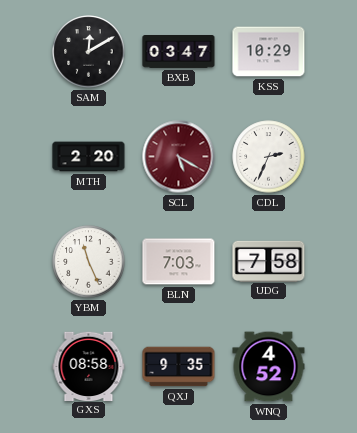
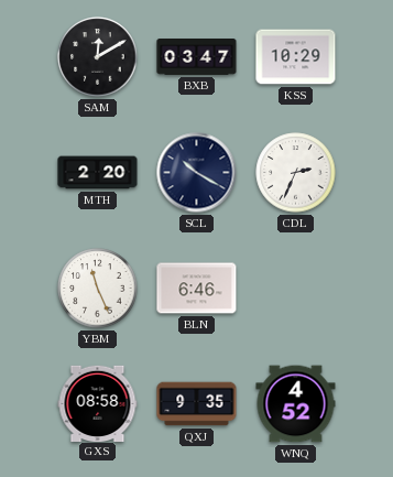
SCL: 5:20 -> 10:20
SCL dial: burgundy -> navy
BLN: 7:03 -> 6:46
UDG: 7:58 -> none
